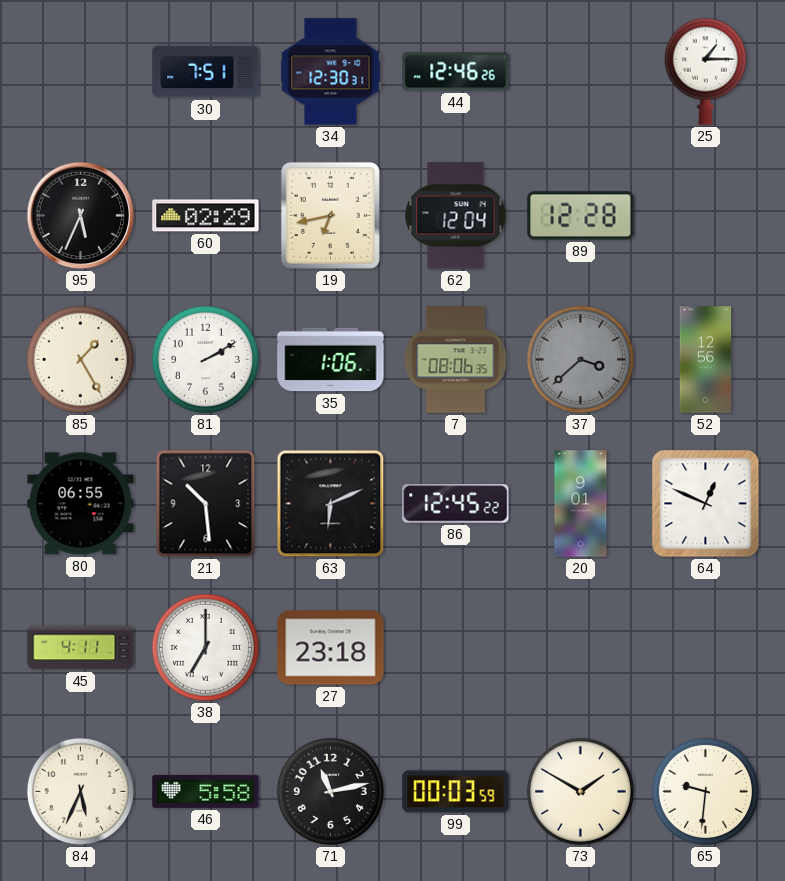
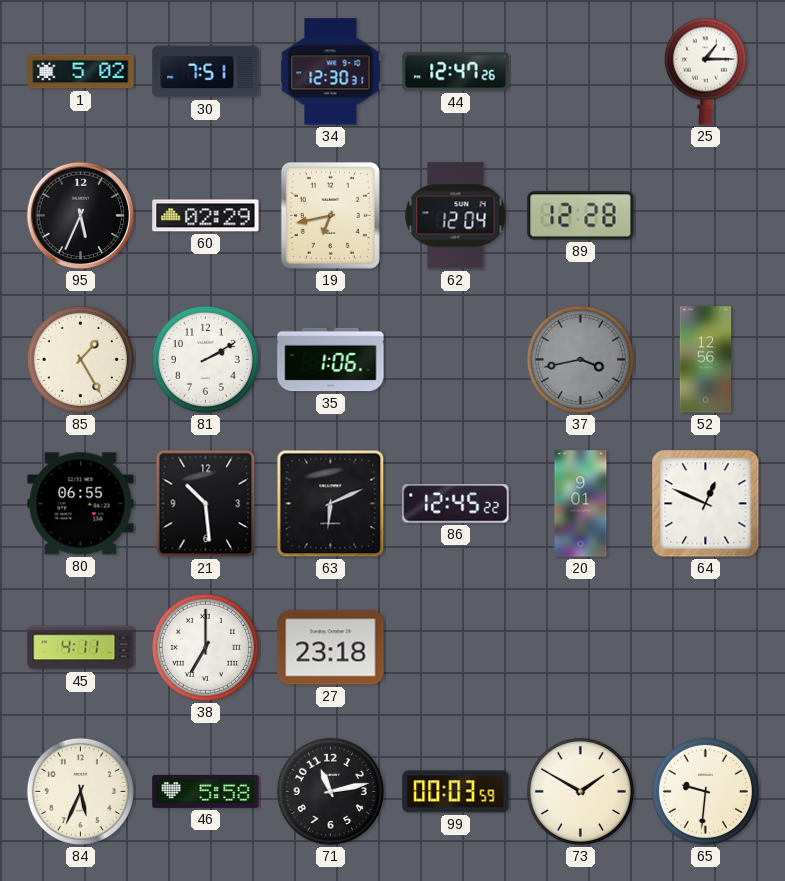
1: none -> 5:02
44: 12:46 -> 12:47
7: 08:06 -> none
37: 3:38 -> 3:43
